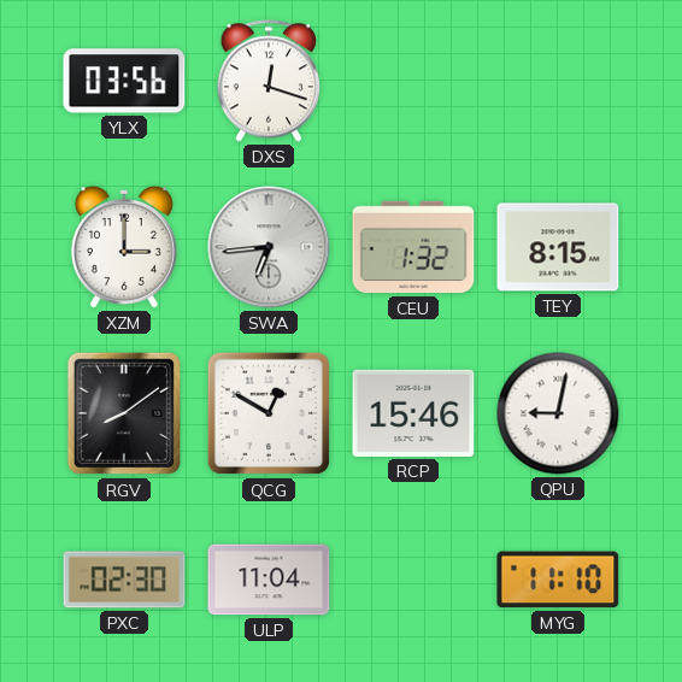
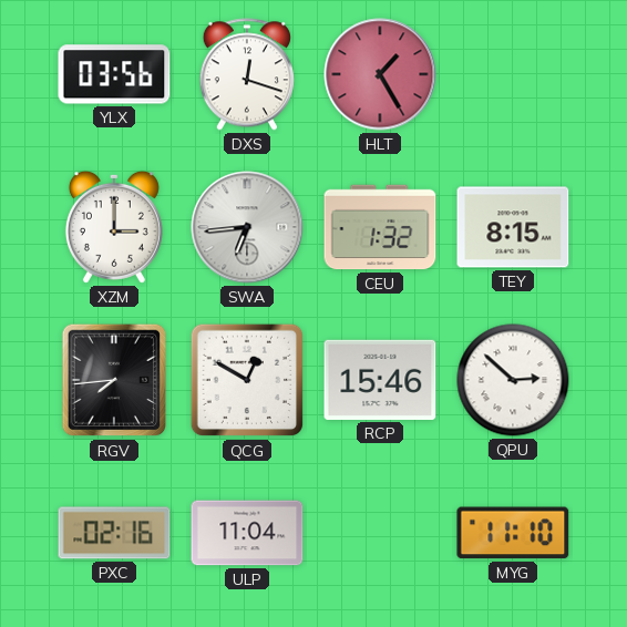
HLT: none -> 1:25
RGV: 8:09 -> 7:44
QPU: 9:02 -> 2:52
PXC: 02:30 -> 02:16
